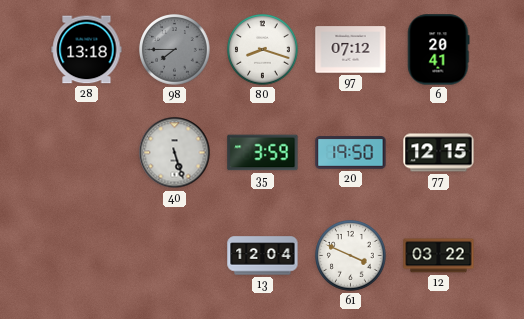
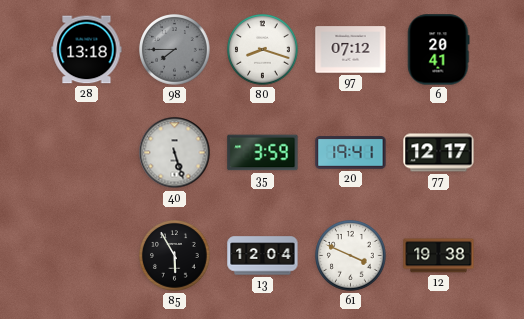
20: 19:50 -> 19:41
77: 12:15 -> 12:17
85: none -> 5:55
12: 03:22 -> 19:38
